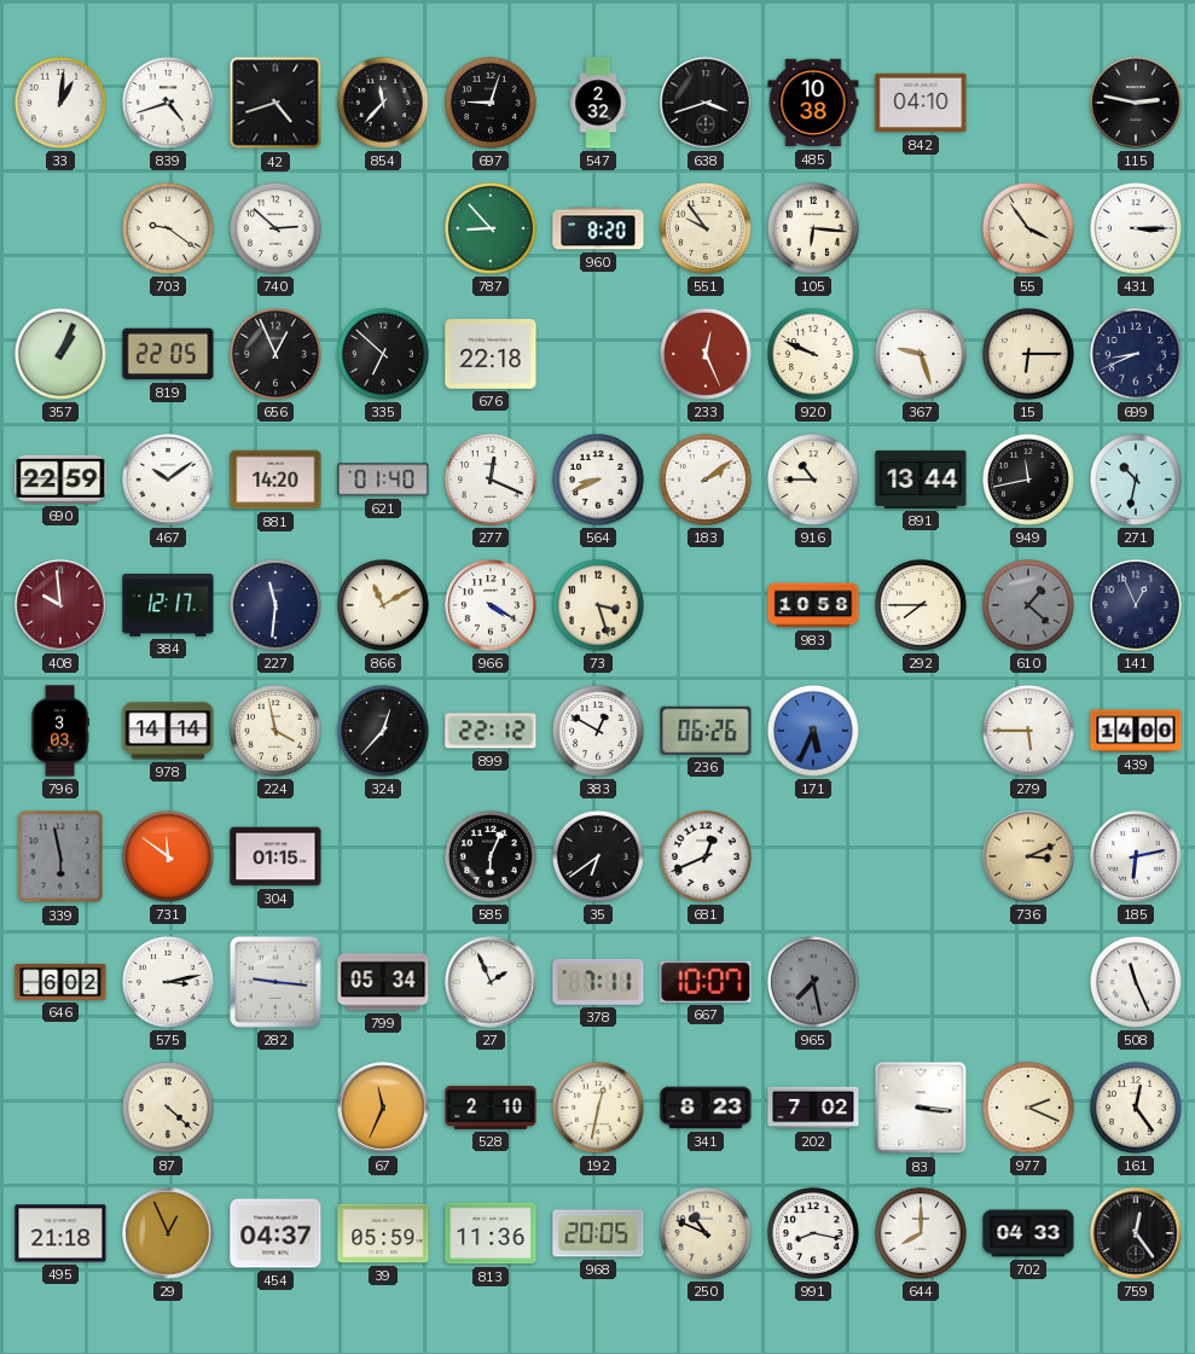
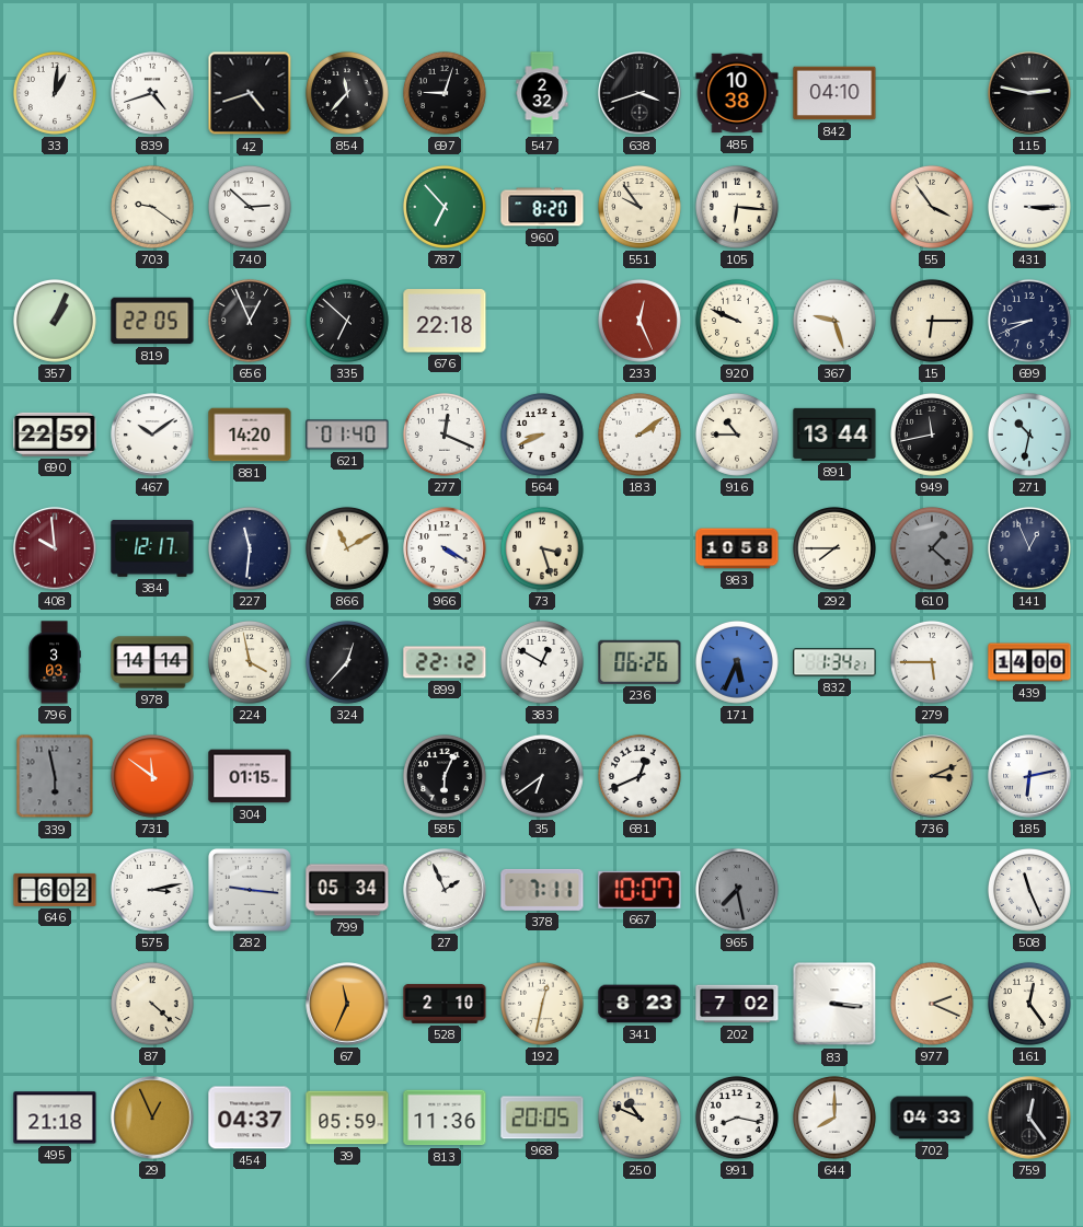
787: 8:53 -> 6:53
832: none -> 1:34
